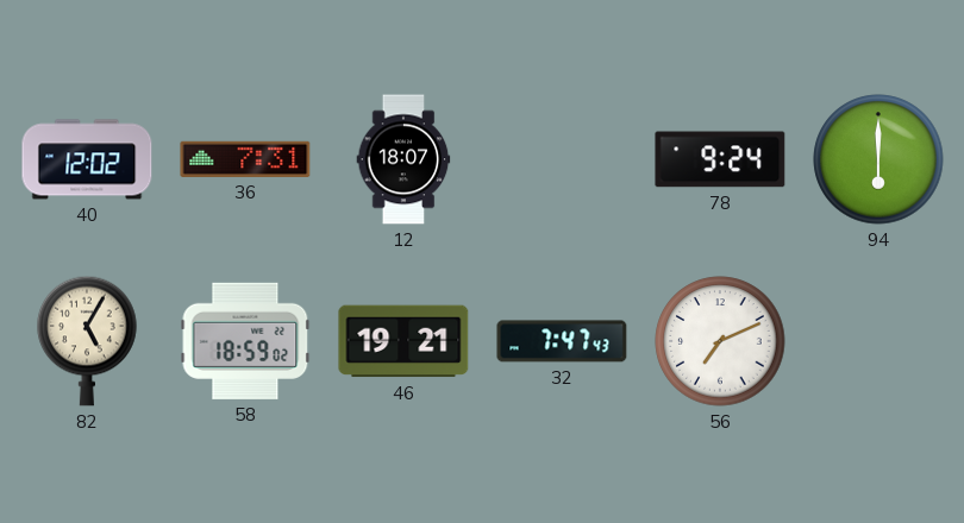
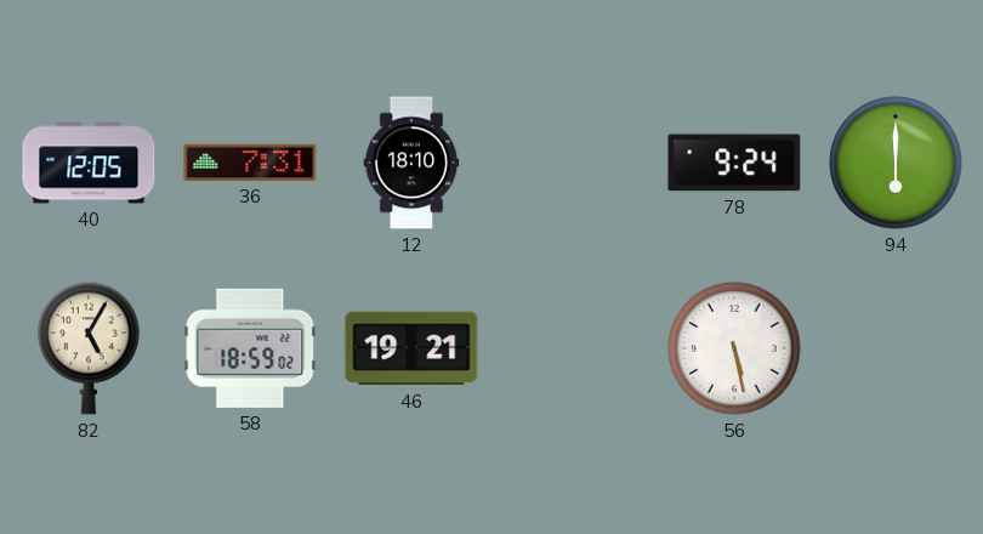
40: 12:02 -> 12:05
12: 18:07 -> 18:10
32: 7:47 -> none
56: 7:11 -> 5:28
